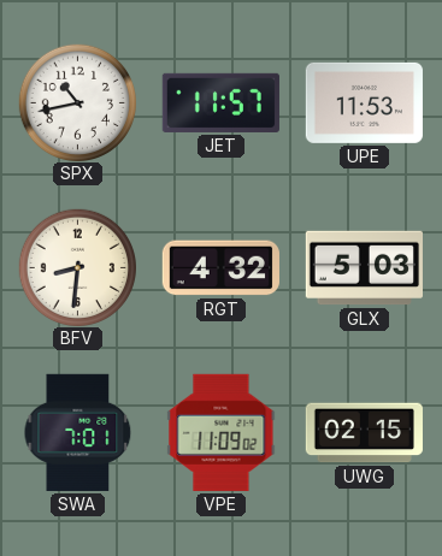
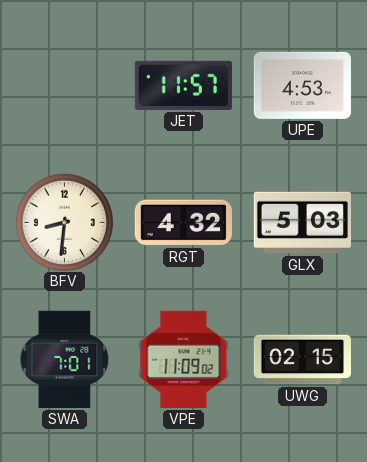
SPX: 10:43 -> none
UPE: 11:53 -> 4:53
